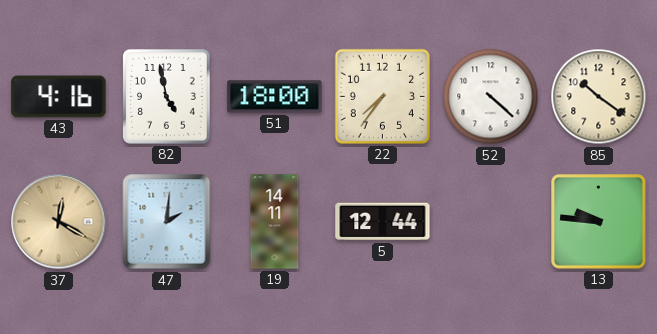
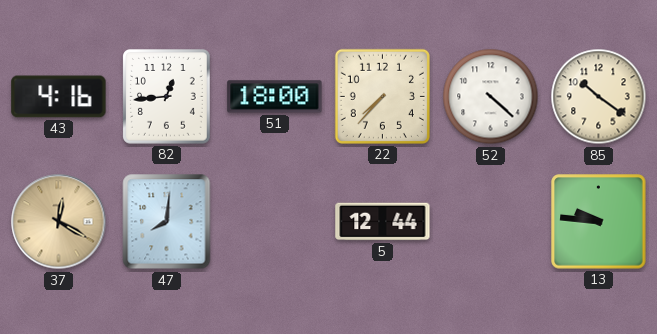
82: 4:58 -> 12:44
22: 7:36 -> 7:37
47: 2:01 -> 8:01
19: 14:11 -> none
